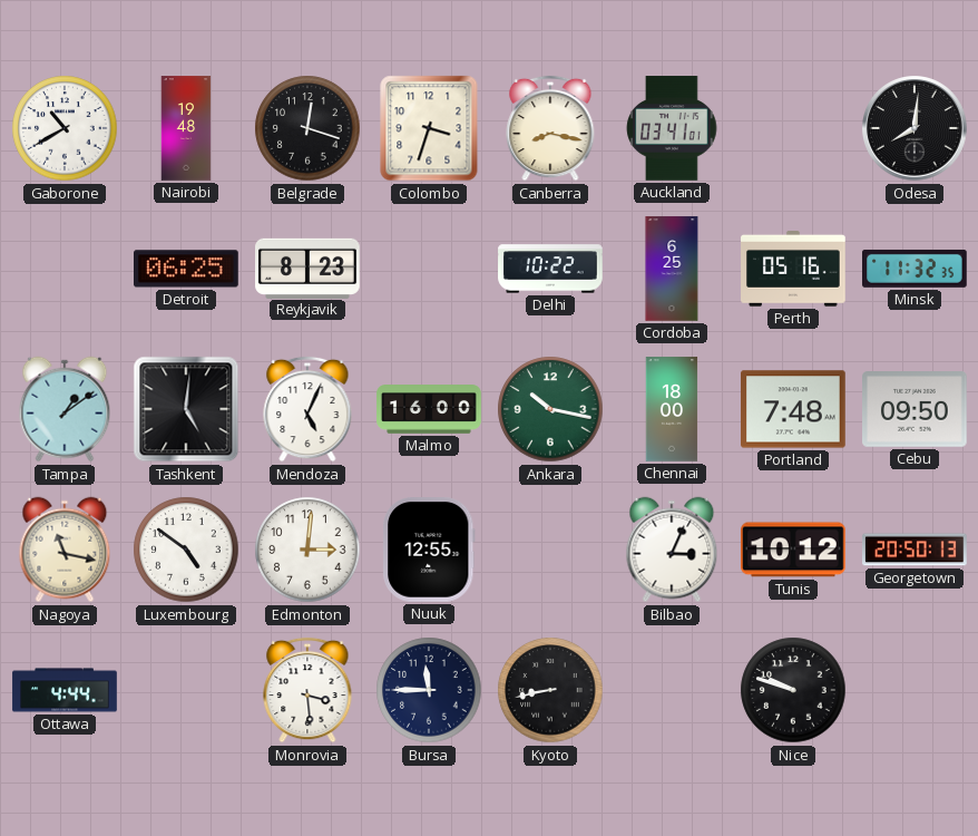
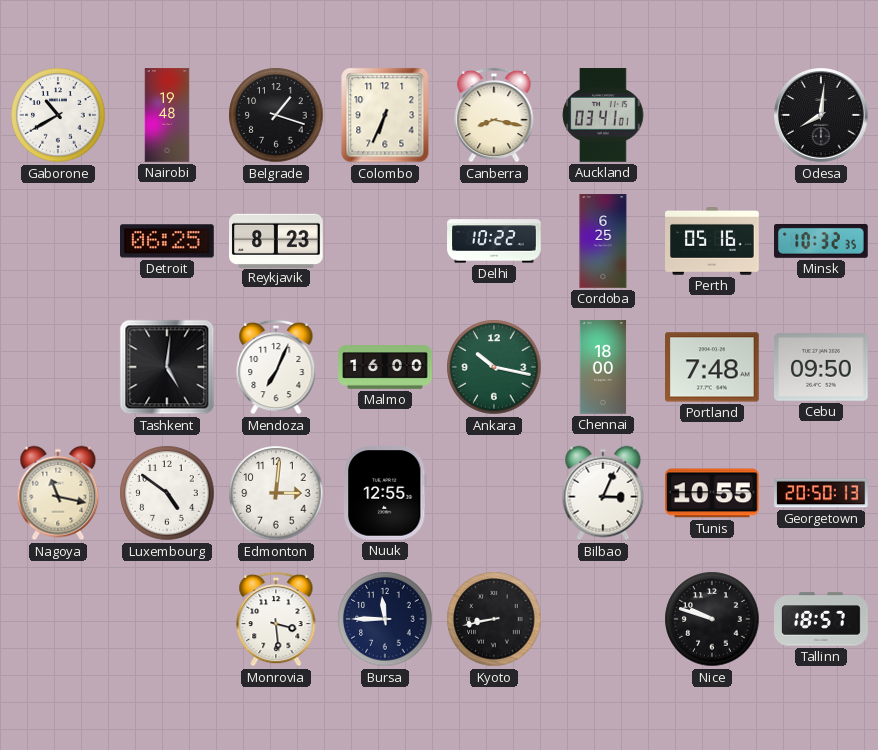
Belgrade: 12:18 -> 1:18
Colombo: 3:33 -> 6:34
Minsk: 11:32 -> 10:32
Tampa: 1:09 -> none
Mendoza: 5:04 -> 7:04
Tunis: 10:12 -> 10:55
Ottawa: 4:44 -> none
Tallinn: none -> 18:57
